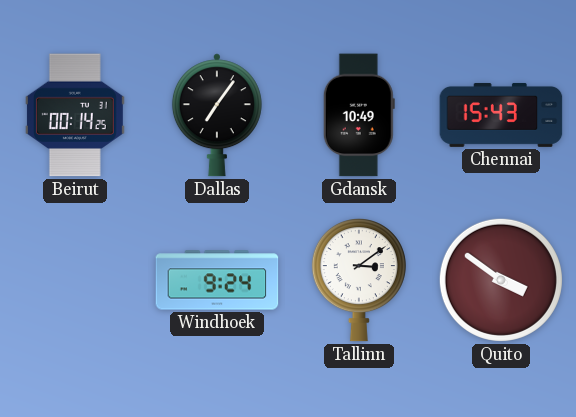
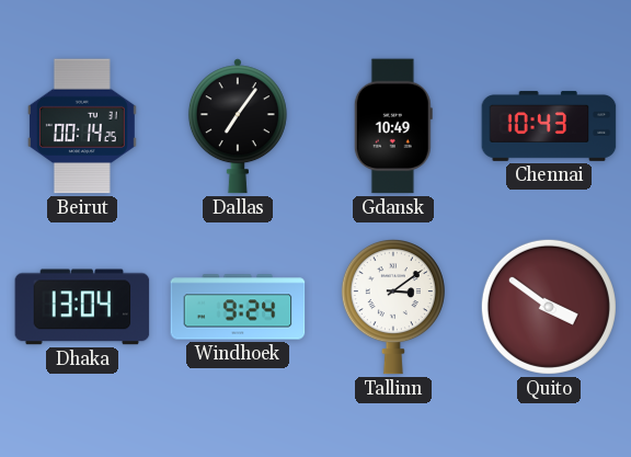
Chennai: 15:43 -> 10:43
Dhaka: none -> 13:04
